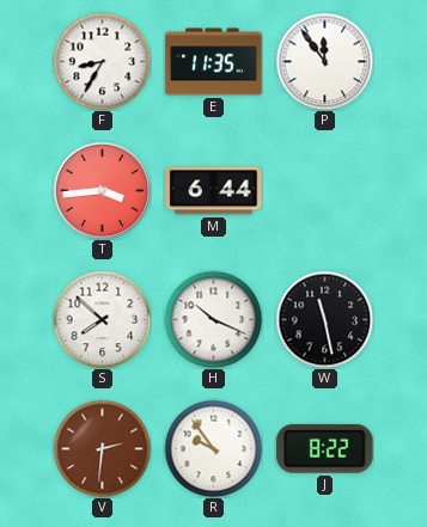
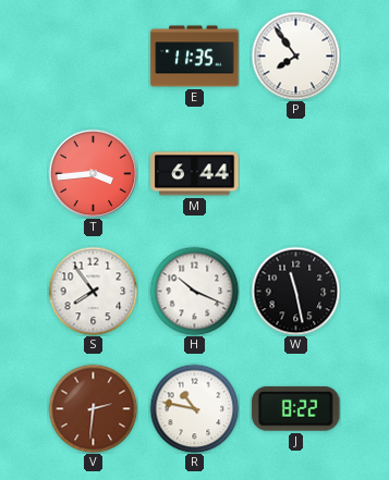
F: 8:35 -> none
P: 11:54 -> 7:54
S: 7:52 -> 7:54
R: 9:54 -> 10:47
